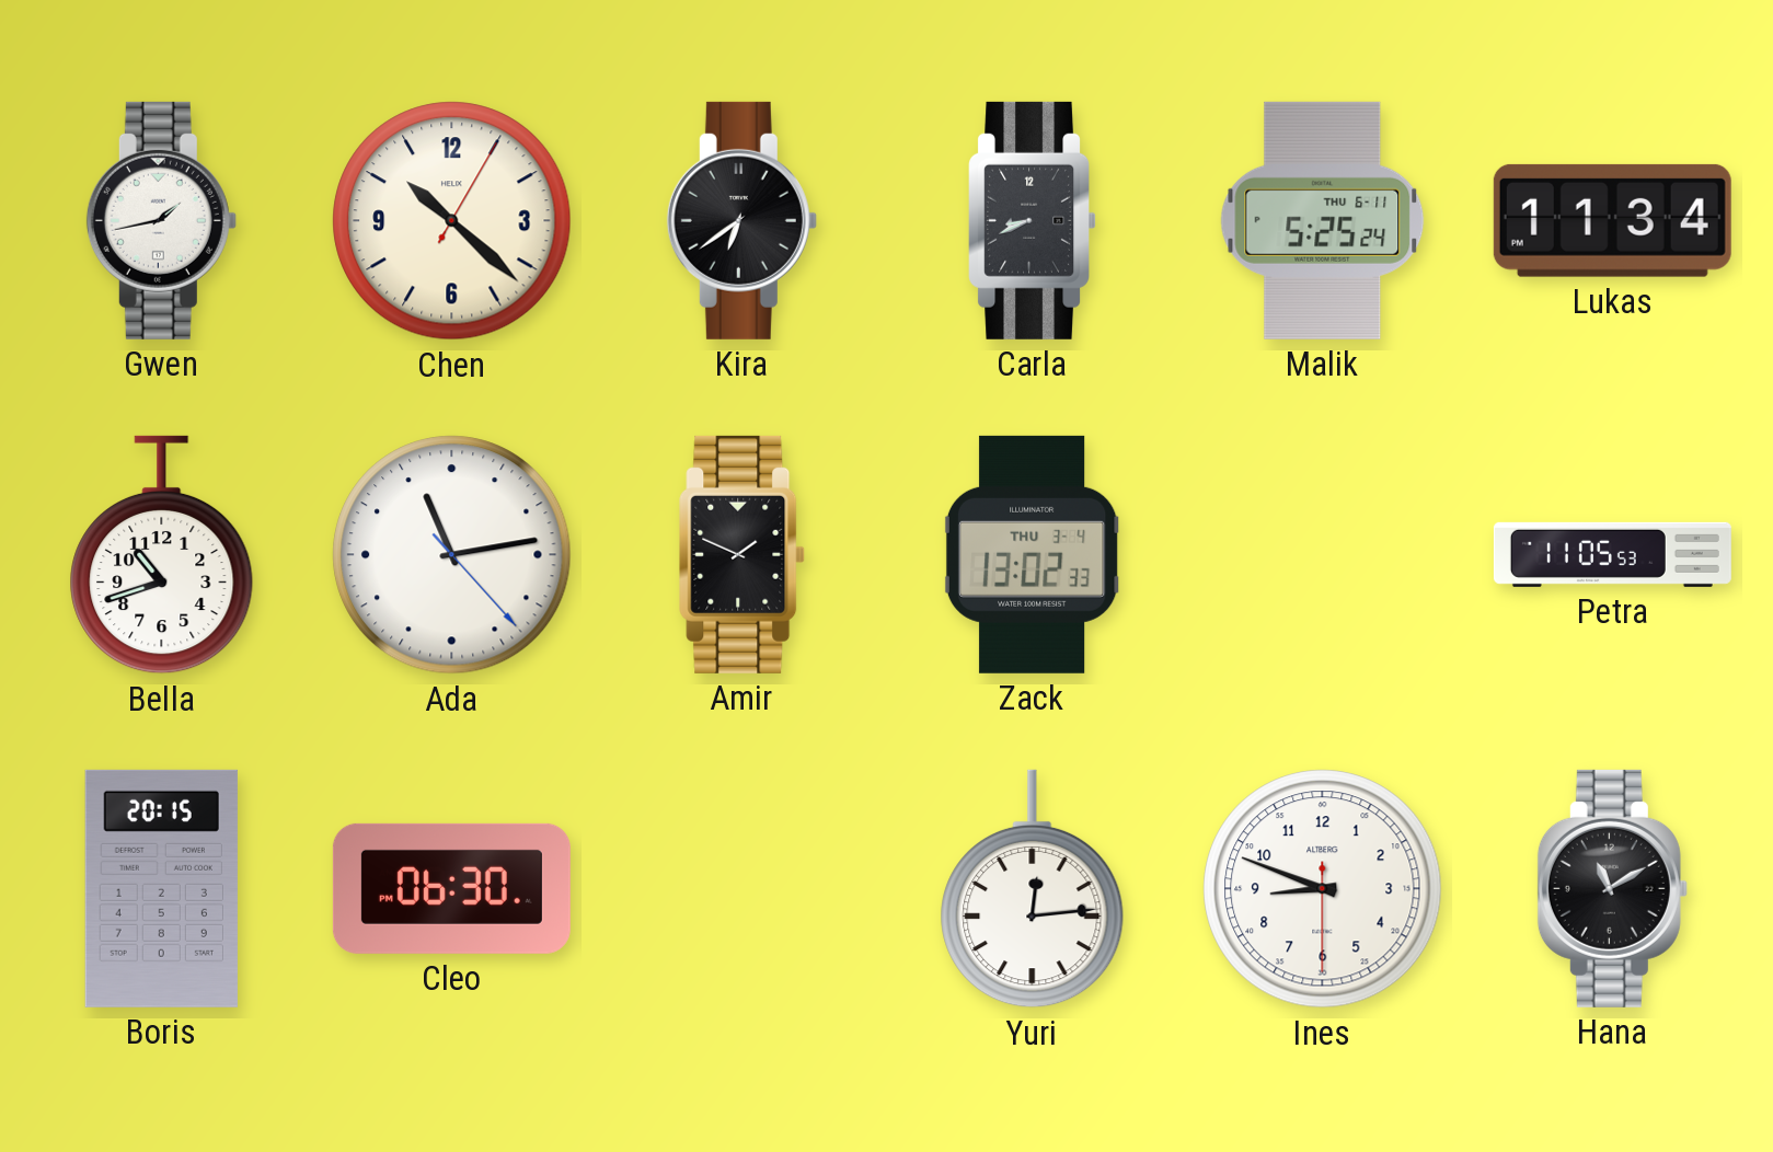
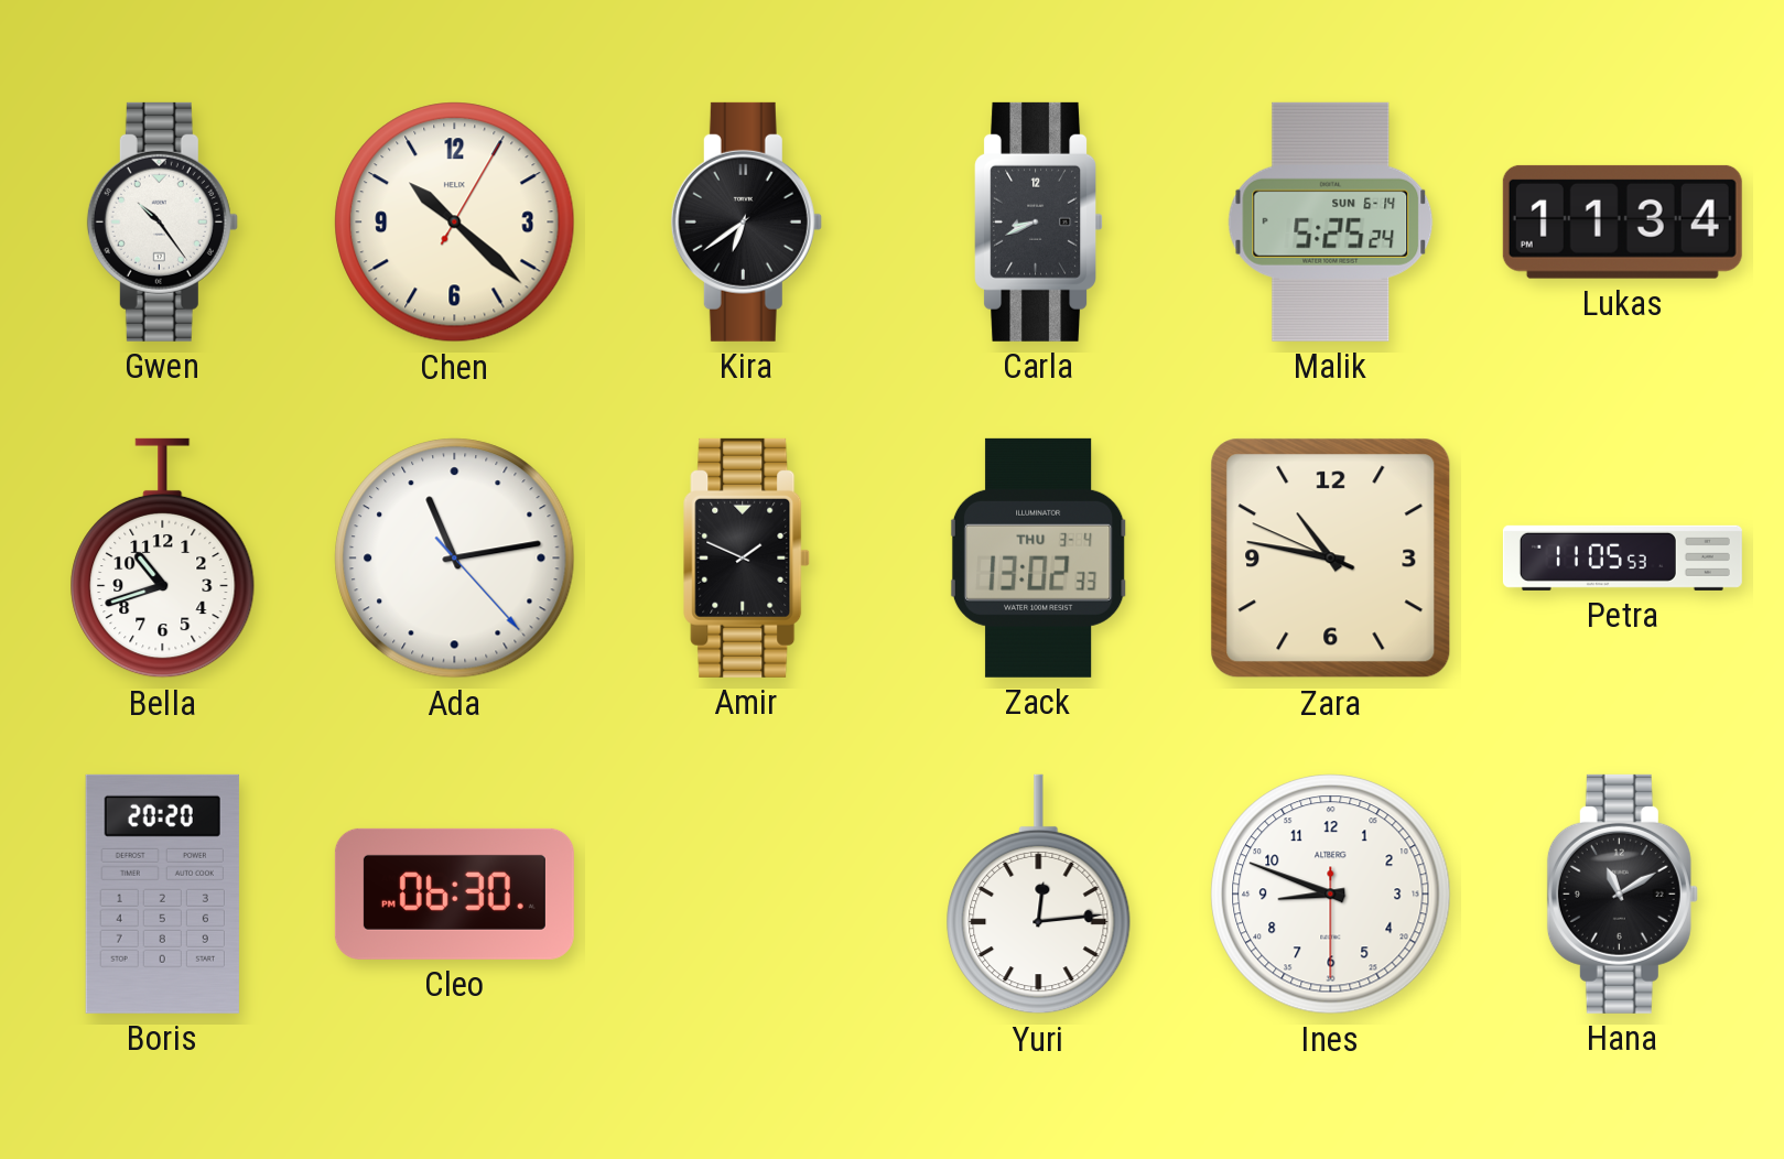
Gwen: 1:43 -> 10:24
Malik date: THU 6-11 -> SUN 6-14
Zara: none -> 10:46
Boris: 20:15 -> 20:20
